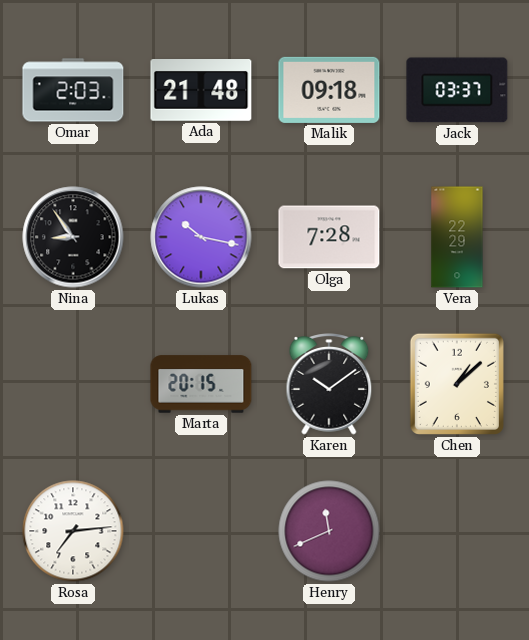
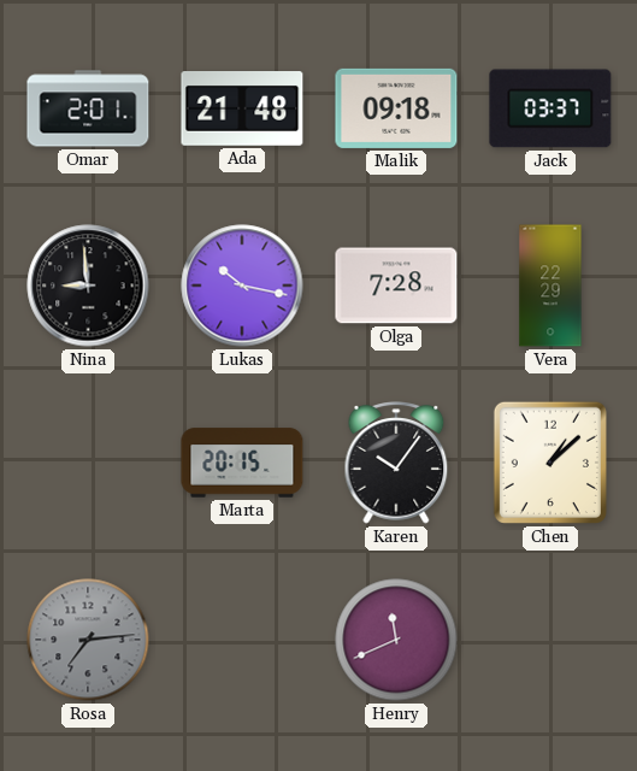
Omar: 2:03 -> 2:01
Nina: 8:54 -> 8:59
Karen: 10:09 -> 10:06
Rosa dial: white -> grey
